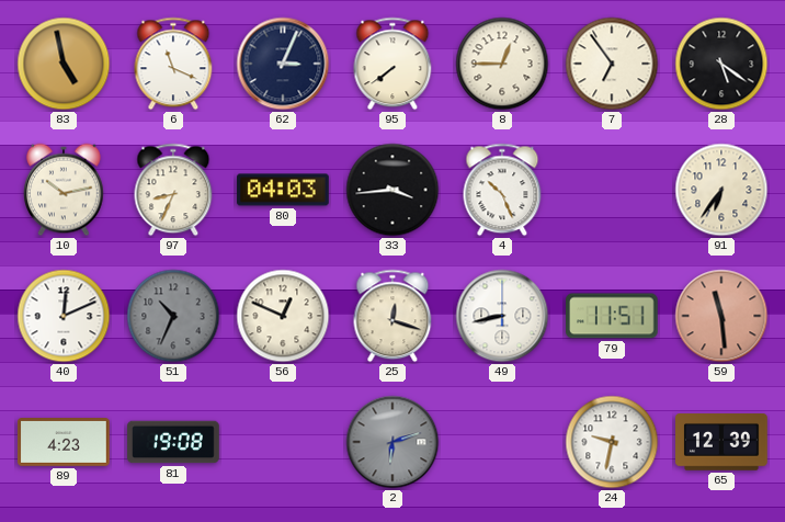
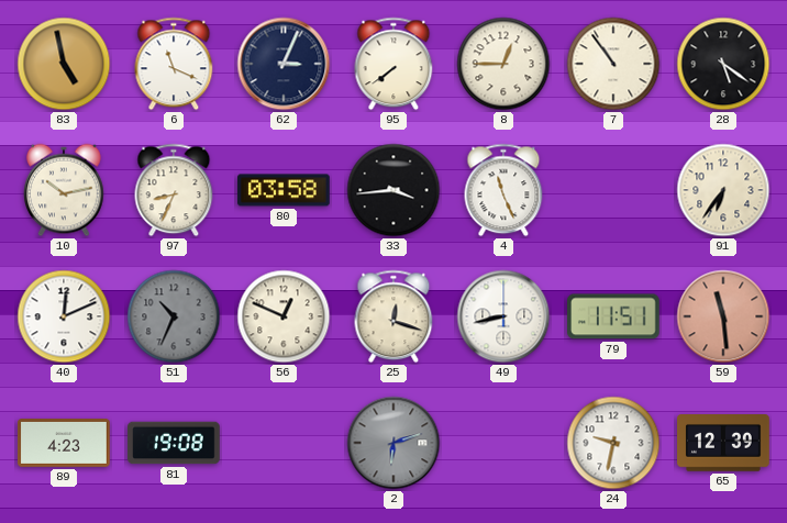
7: 6:54 -> 10:54
80: 04:03 -> 03:58
4: 10:26 -> 11:26
